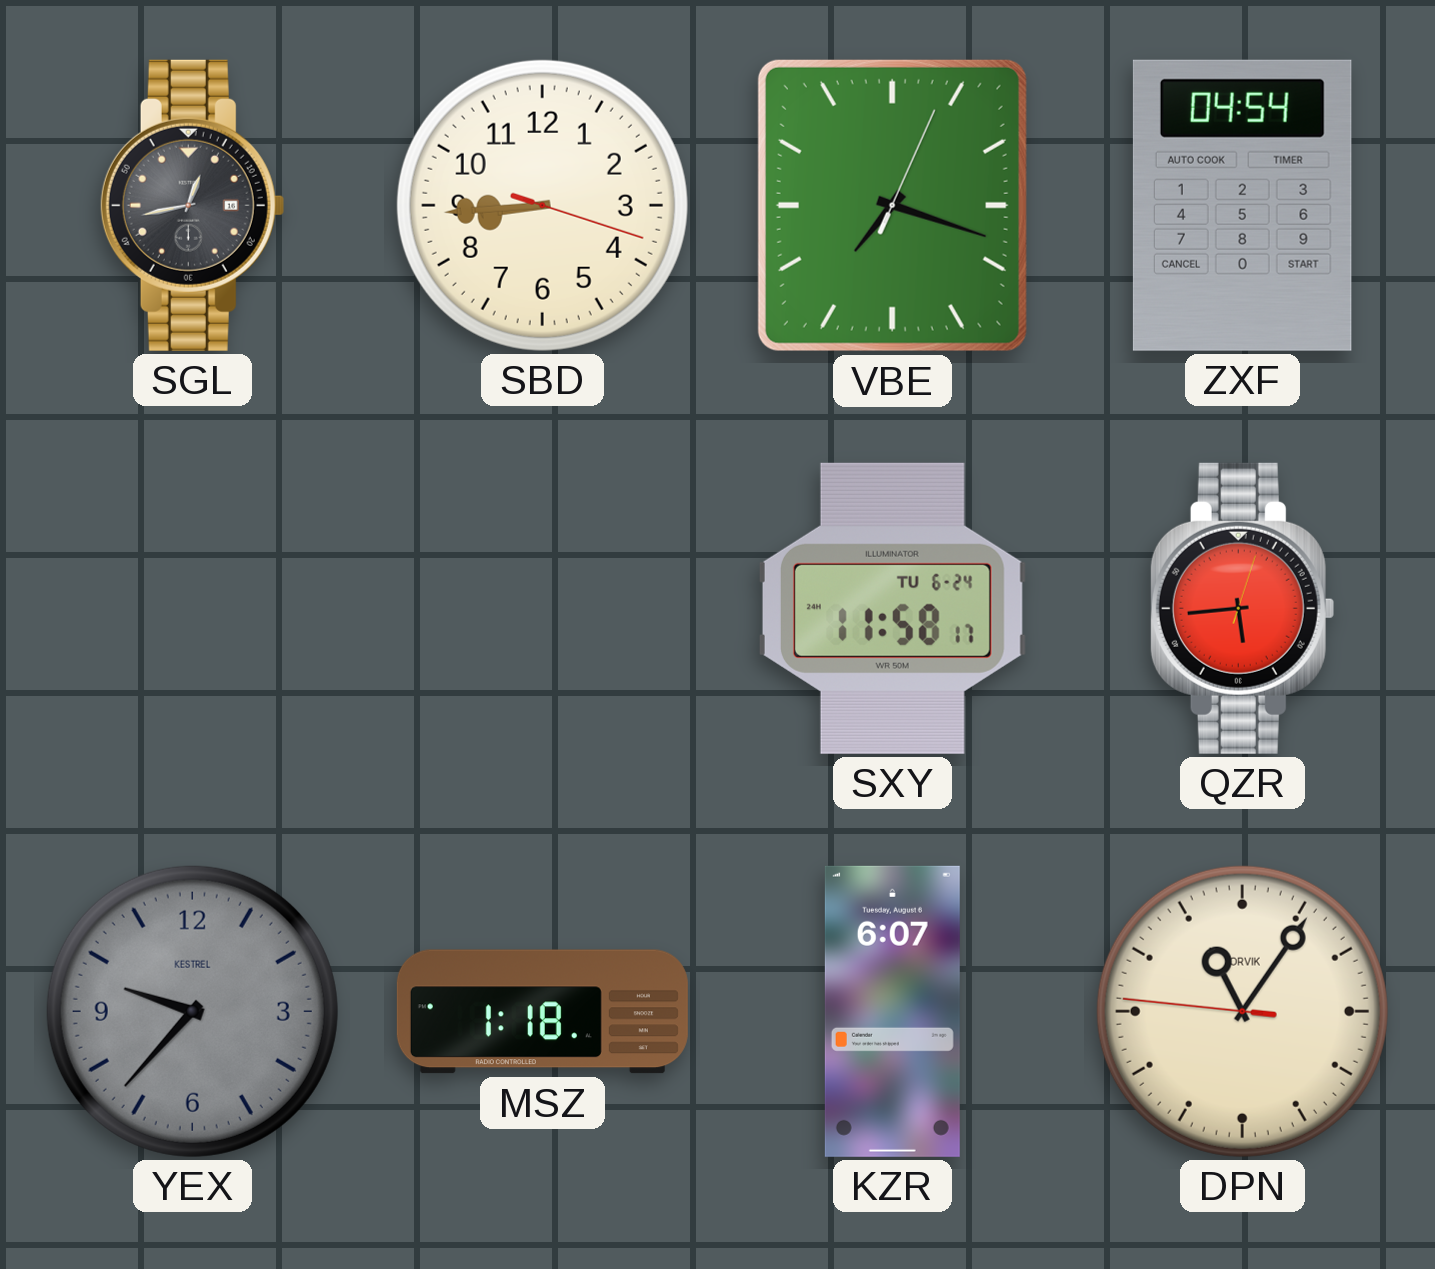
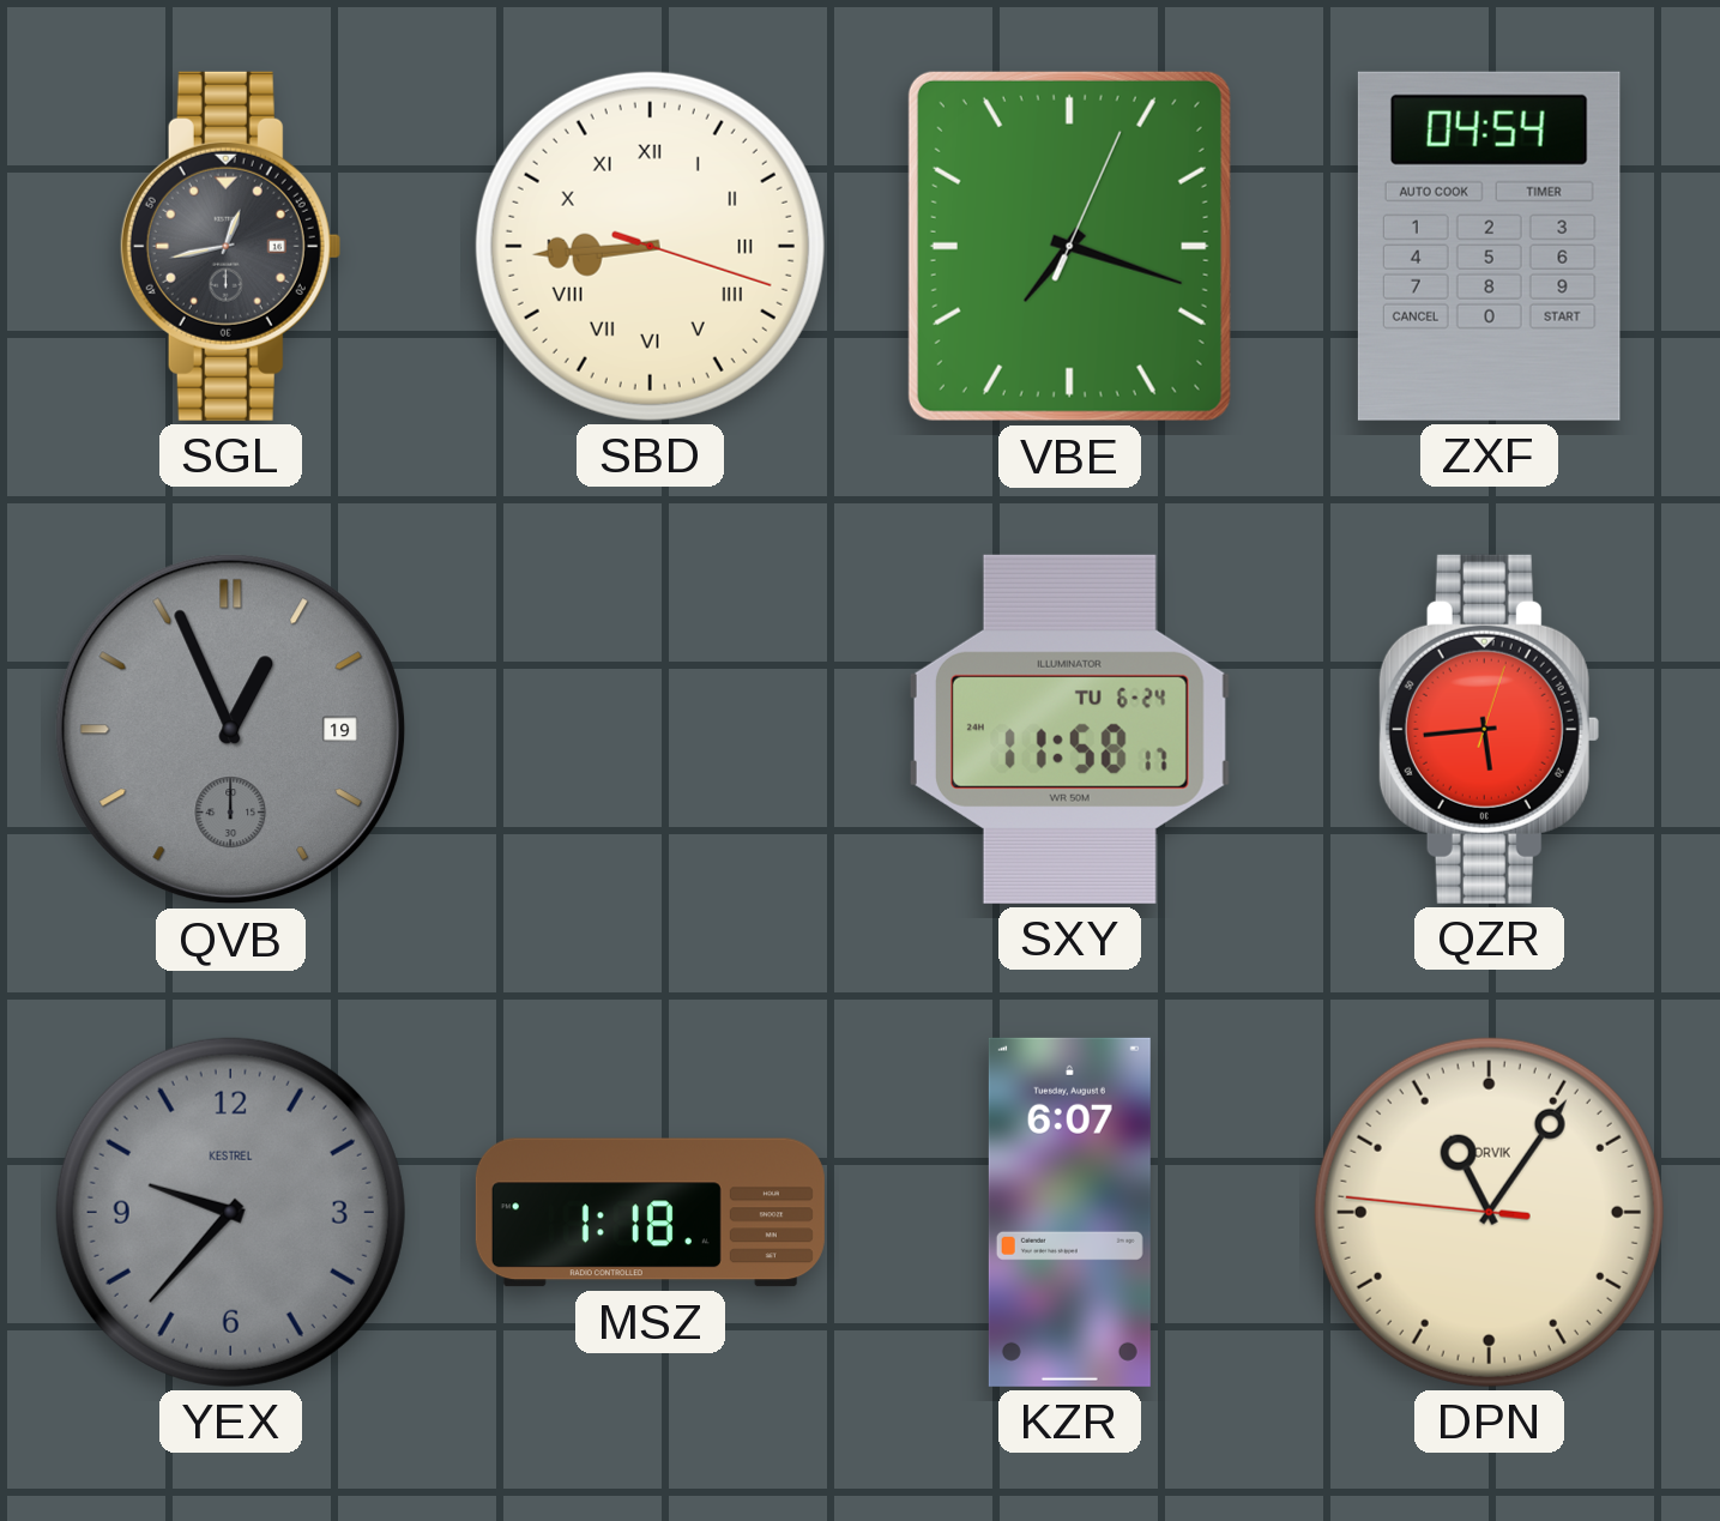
SBD numerals: Arabic -> Roman
QVB: none -> 12:56
